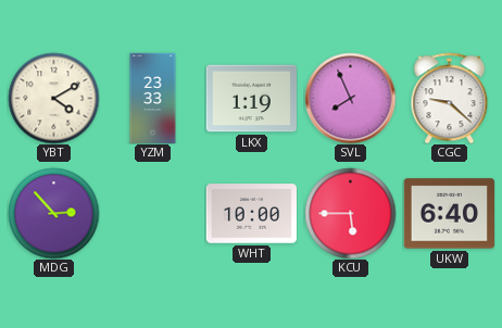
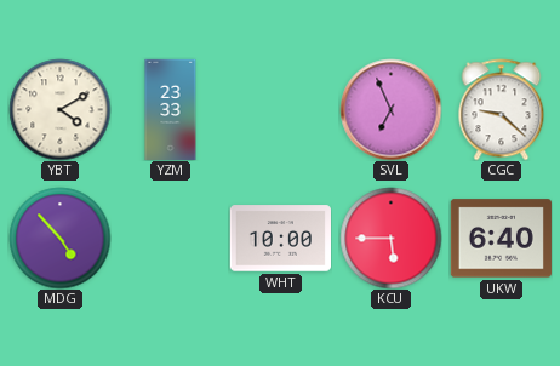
LKX: 1:19 -> none
SVL: 7:56 -> 6:56
MDG: 2:53 -> 4:53
